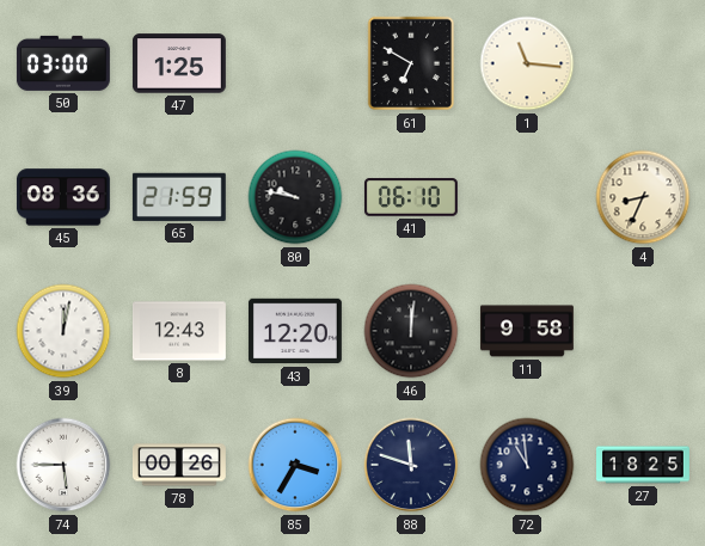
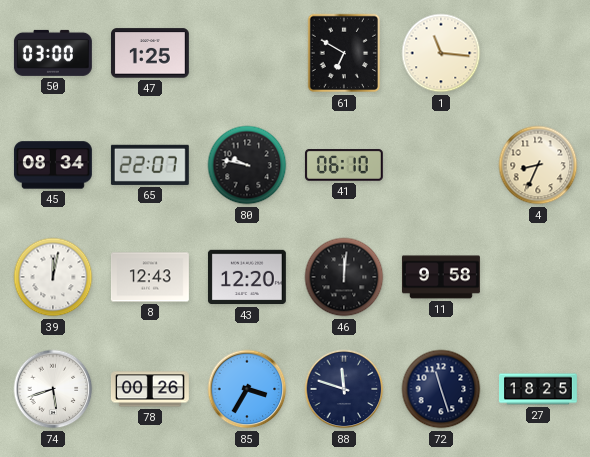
45: 08:36 -> 08:34
65: 21:59 -> 22:07
74: 5:45 -> 5:42
72: 10:59 -> 11:27
